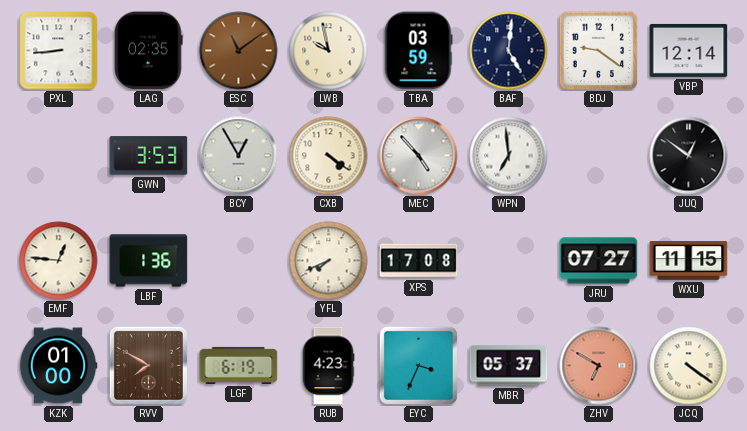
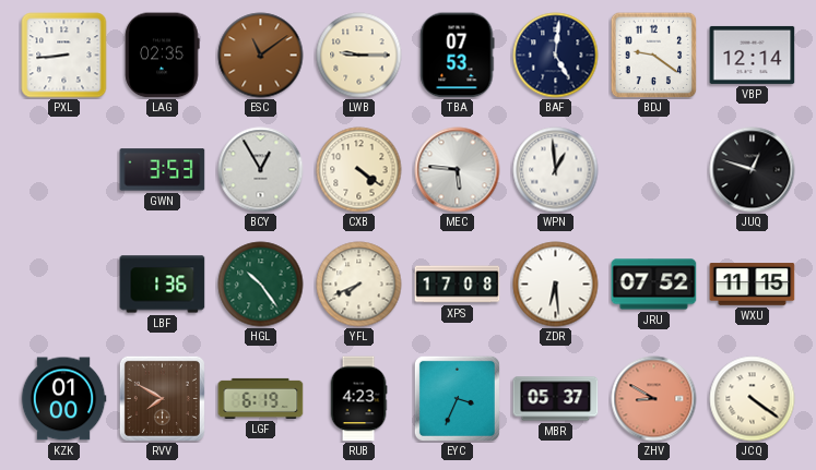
LWB: 9:58 -> 9:15
TBA: 03:59 -> 07:53
MEC: 4:53 -> 5:46
WPN: 6:59 -> 12:59
JUQ: 12:51 -> 12:48
EMF: 12:46 -> none
HGL: none -> 10:24
ZDR: none -> 6:29
JRU: 07:27 -> 07:52
ZHV: 6:50 -> 8:50
